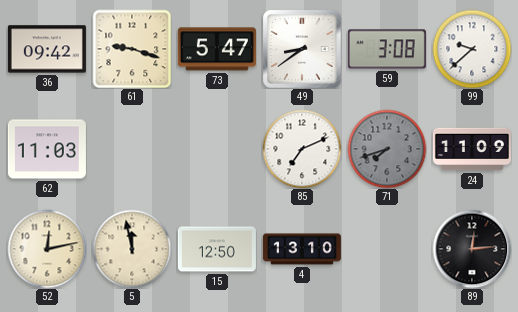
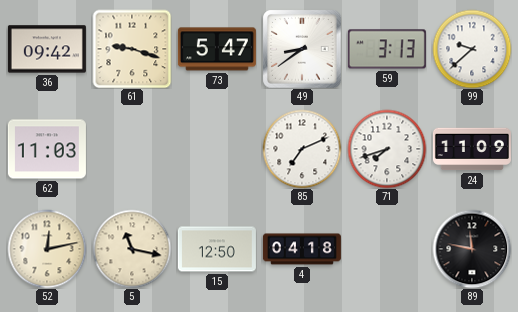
59: 3:08 -> 3:13
71 dial: grey -> white
5: 11:58 -> 11:17
4: 13:10 -> 04:18
89: 12:14 -> 11:47
